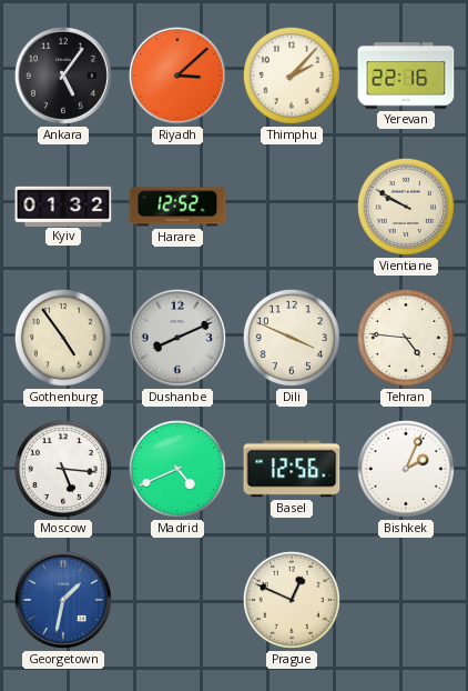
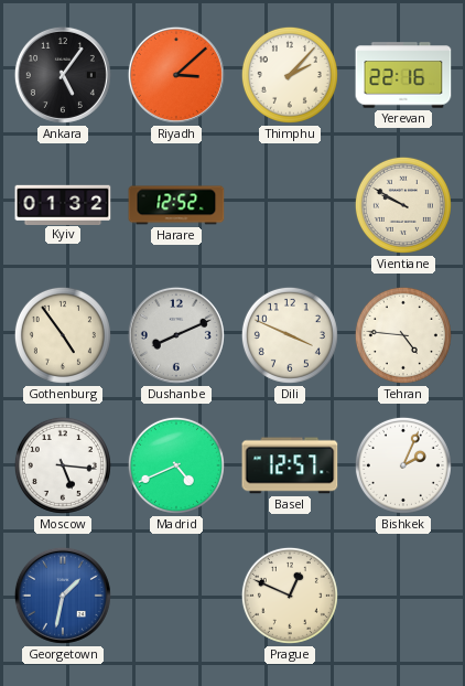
Basel: 12:56 -> 12:57
